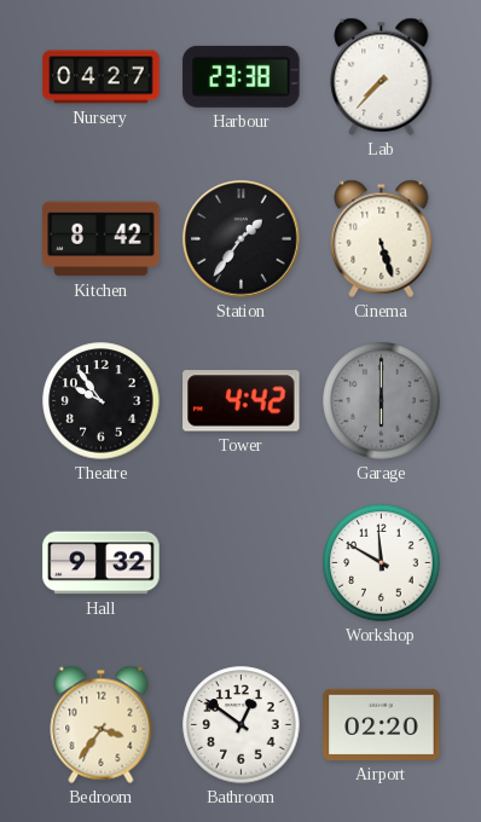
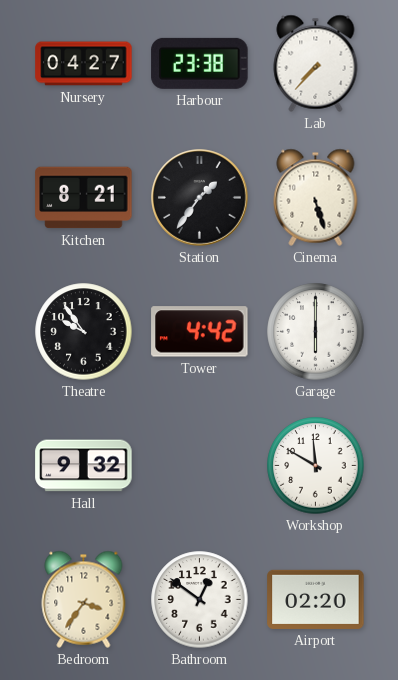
Kitchen: 8:42 -> 8:21
Garage dial: grey -> white
